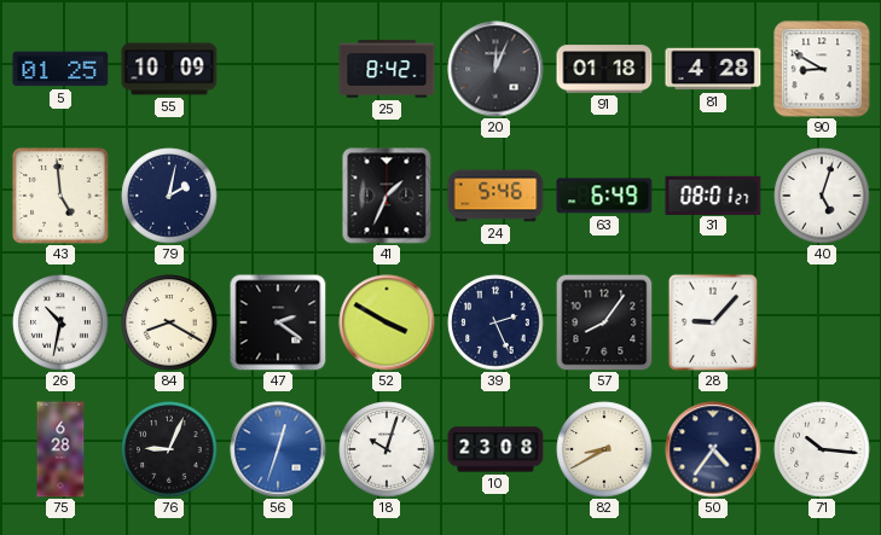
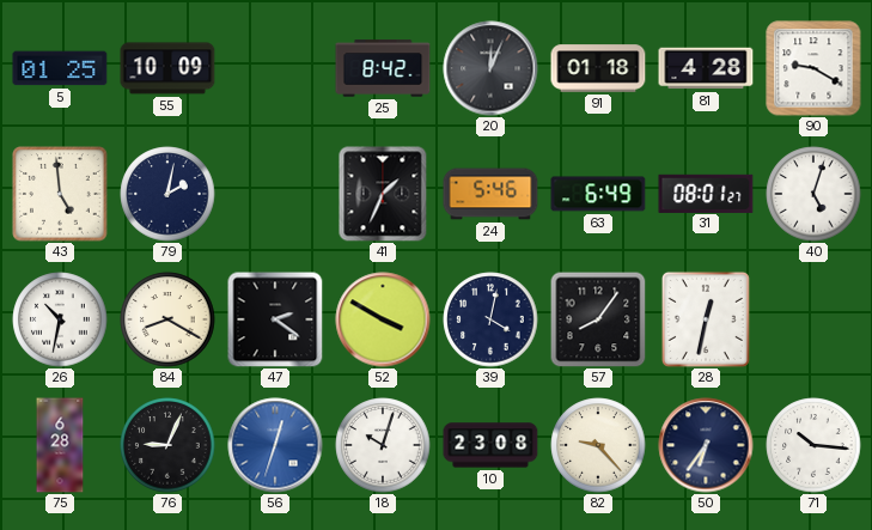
90: 8:50 -> 9:20
39: 2:26 -> 4:02
28: 9:07 -> 12:32
82: 8:40 -> 9:23
50: 4:36 -> 6:36
